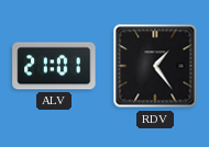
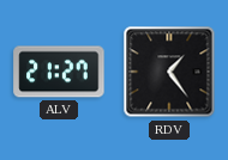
ALV: 21:01 -> 21:27
